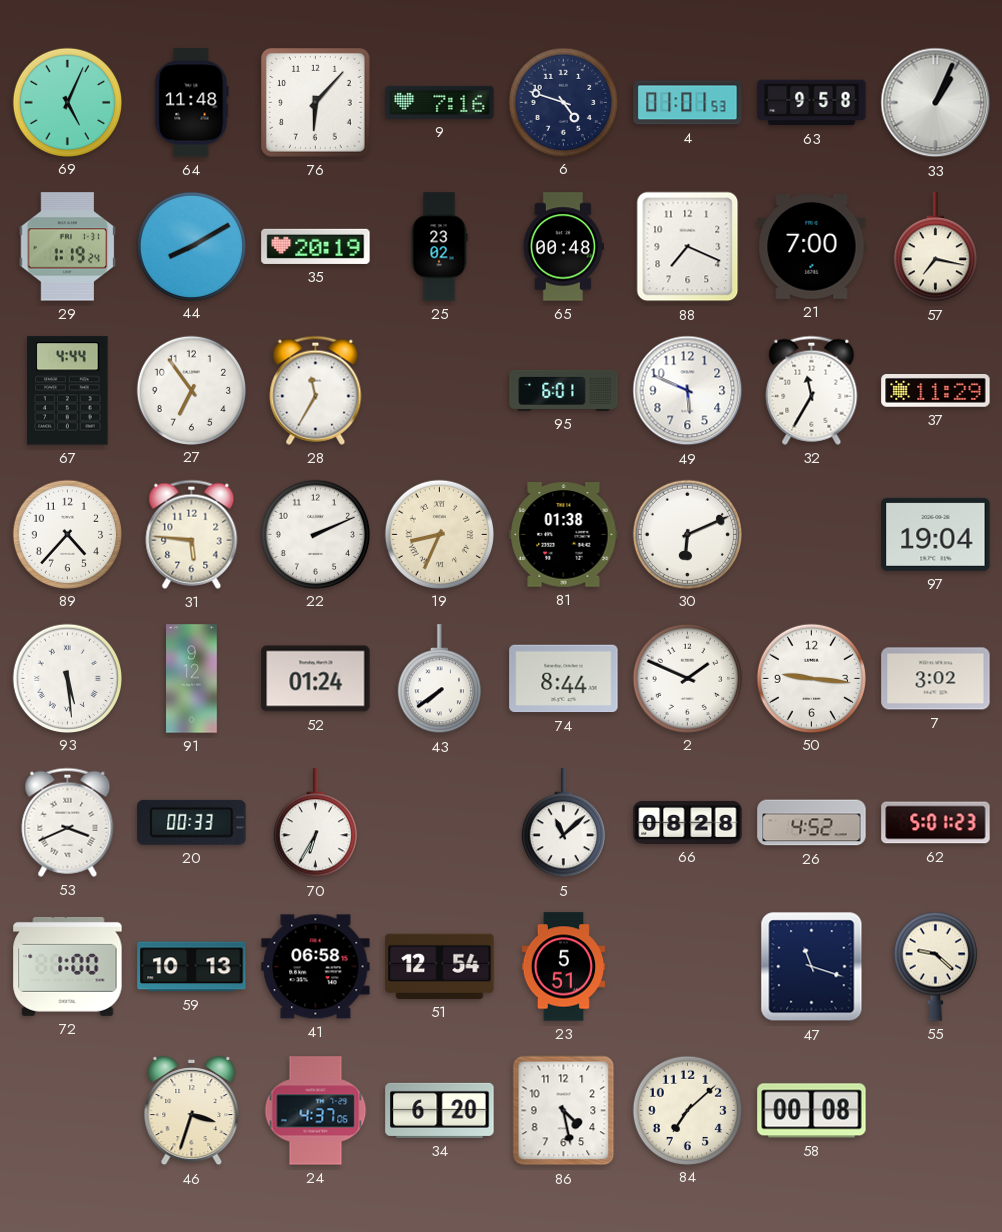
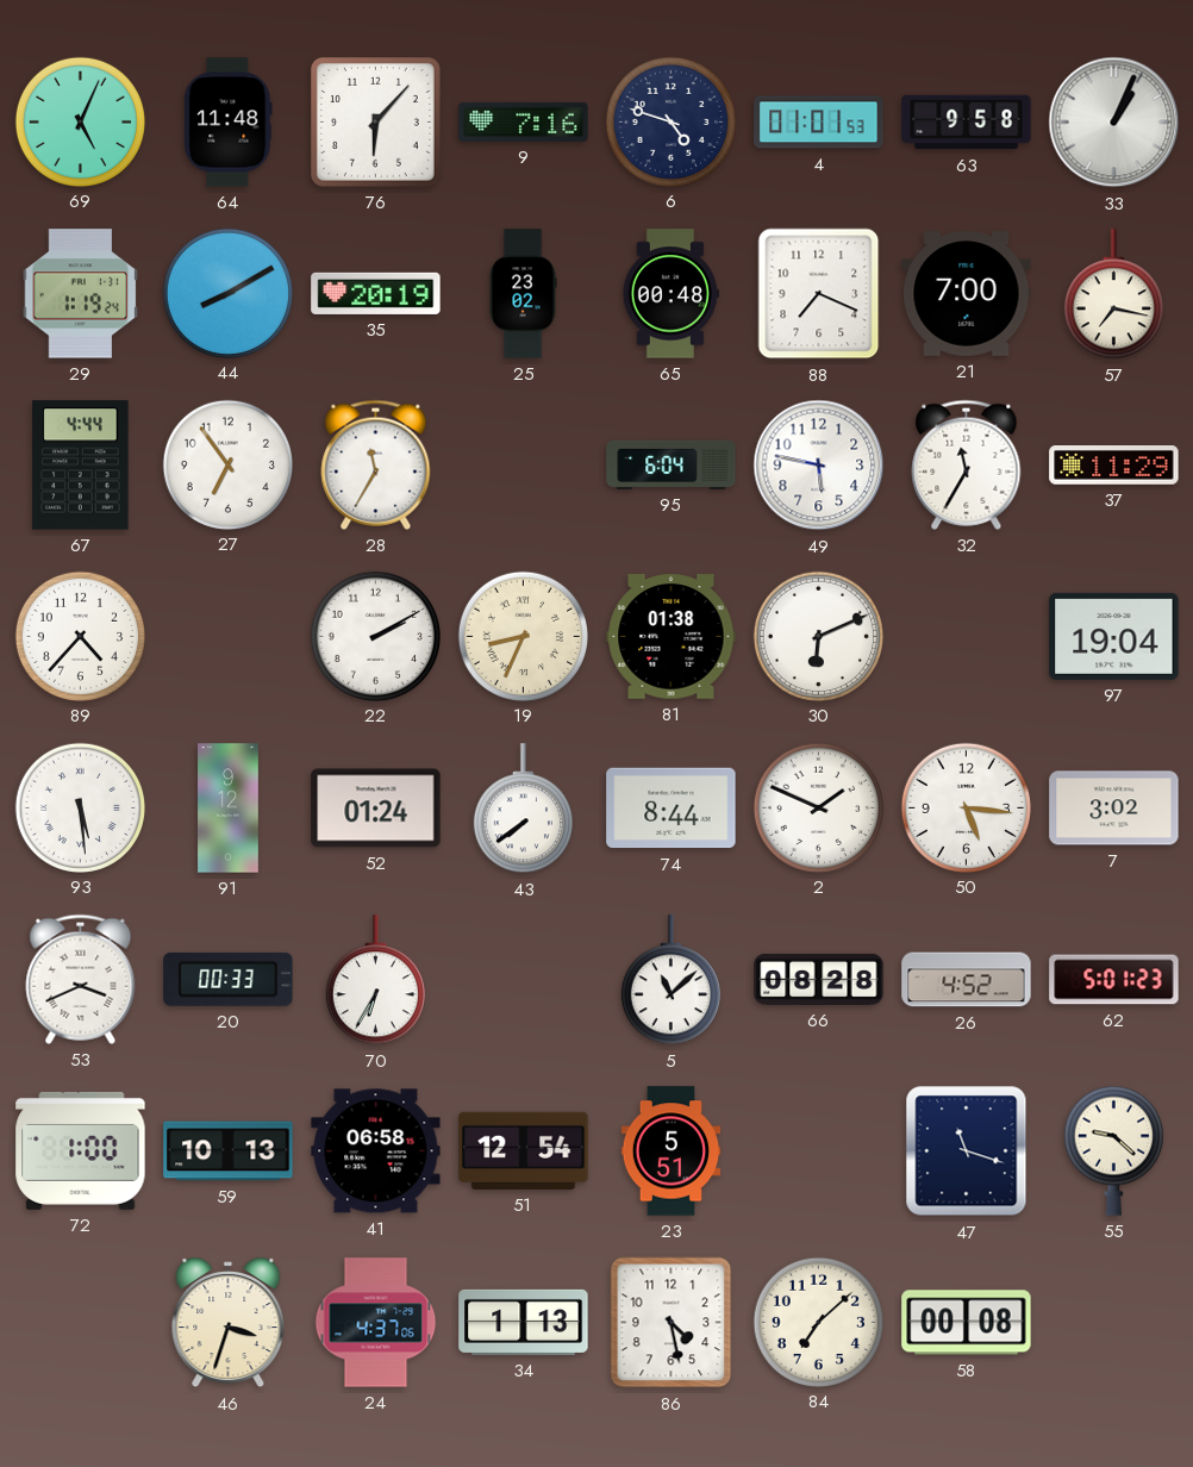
95: 6:01 -> 6:04
49: 5:49 -> 5:47
31: 5:46 -> none
22: 2:11 -> 2:10
50: 9:16 -> 5:16
34: 6:20 -> 1:13
